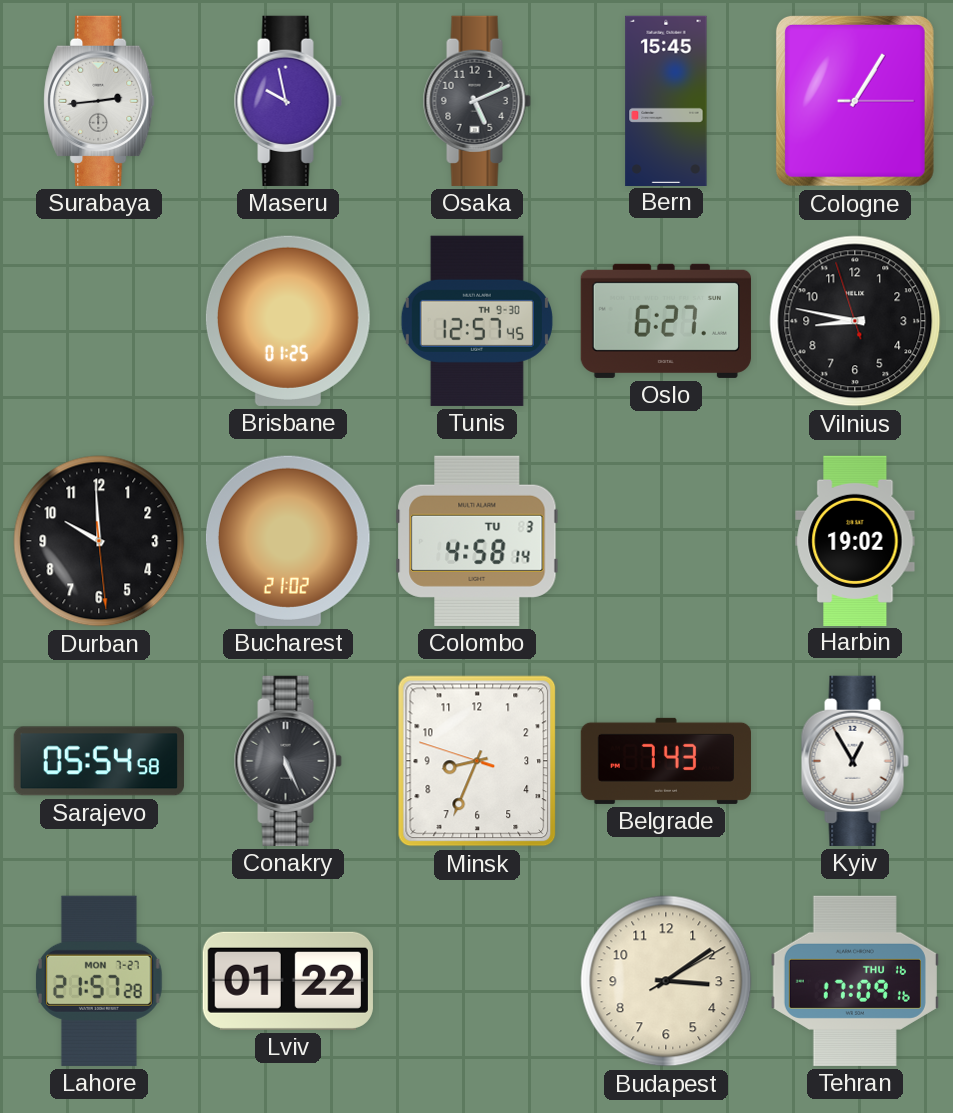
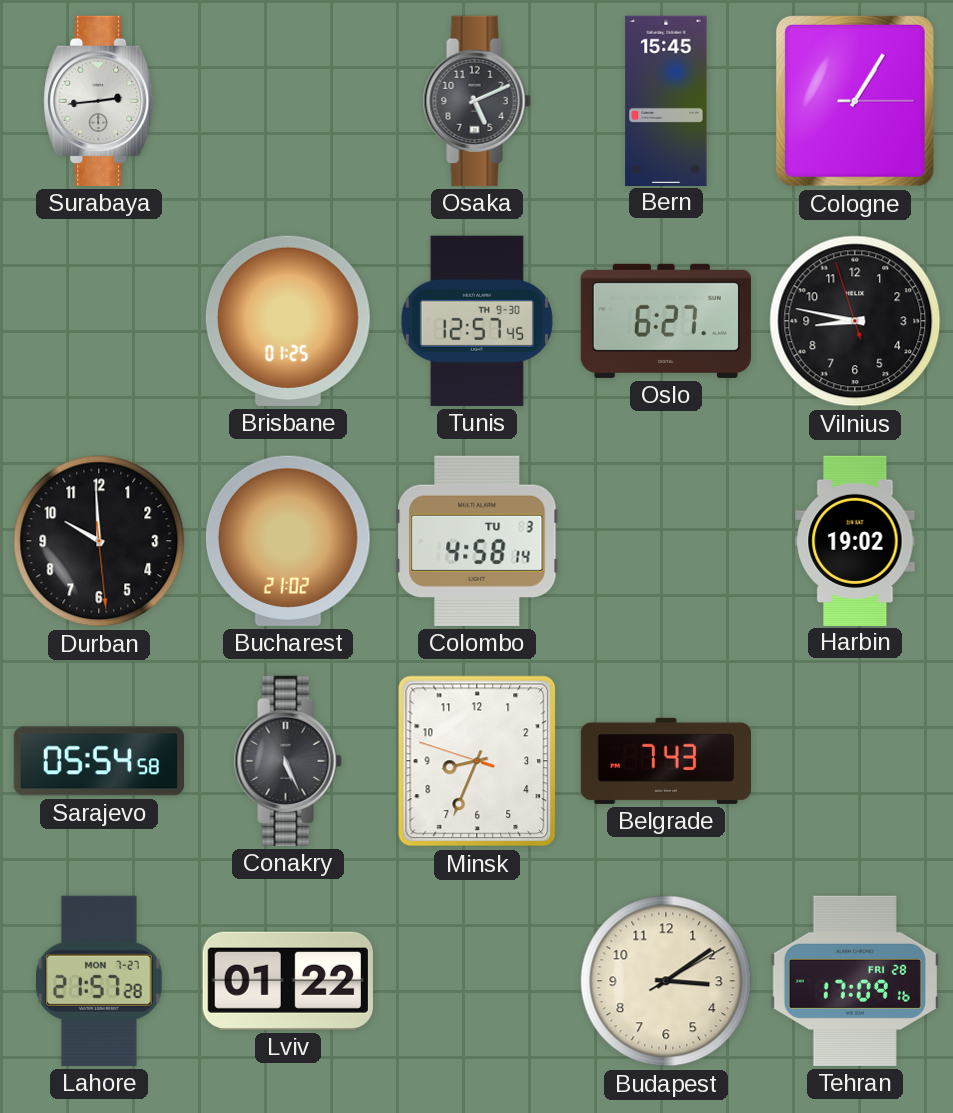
Maseru: 9:58 -> none
Kyiv: 12:55 -> none
Tehran date: THU 16 -> FRI 28
